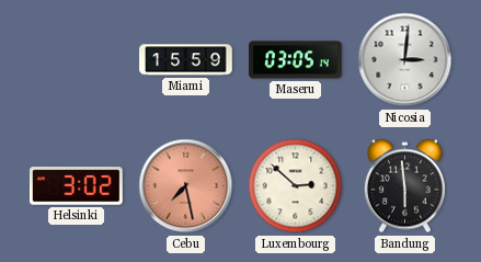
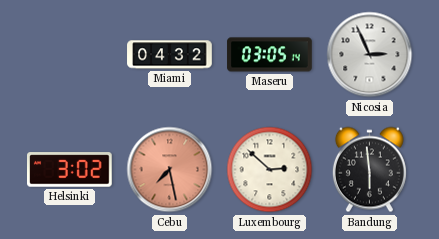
Miami: 15:59 -> 04:32
Nicosia: 3:01 -> 2:56
